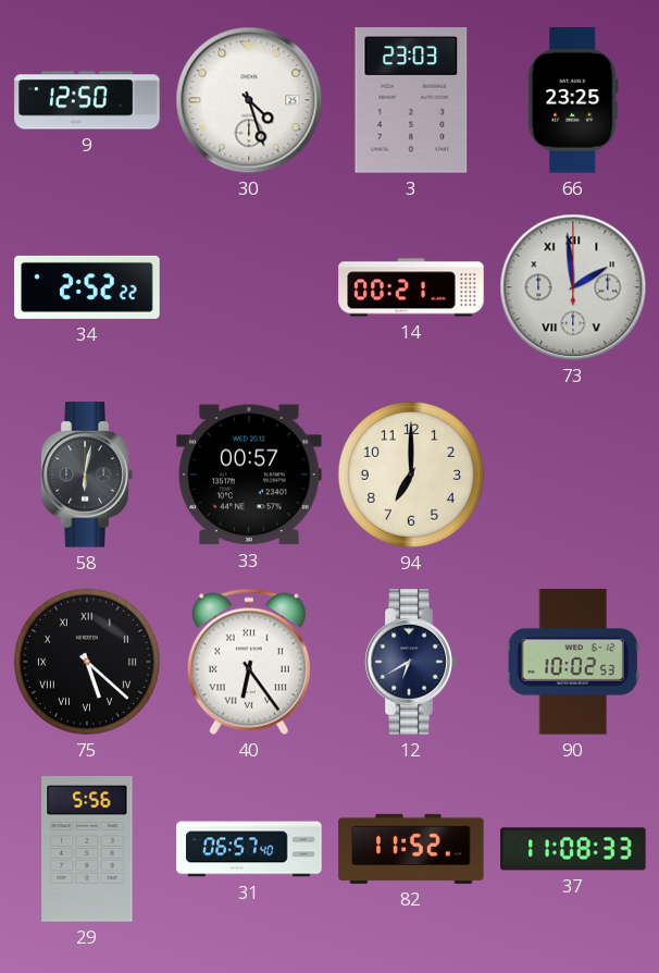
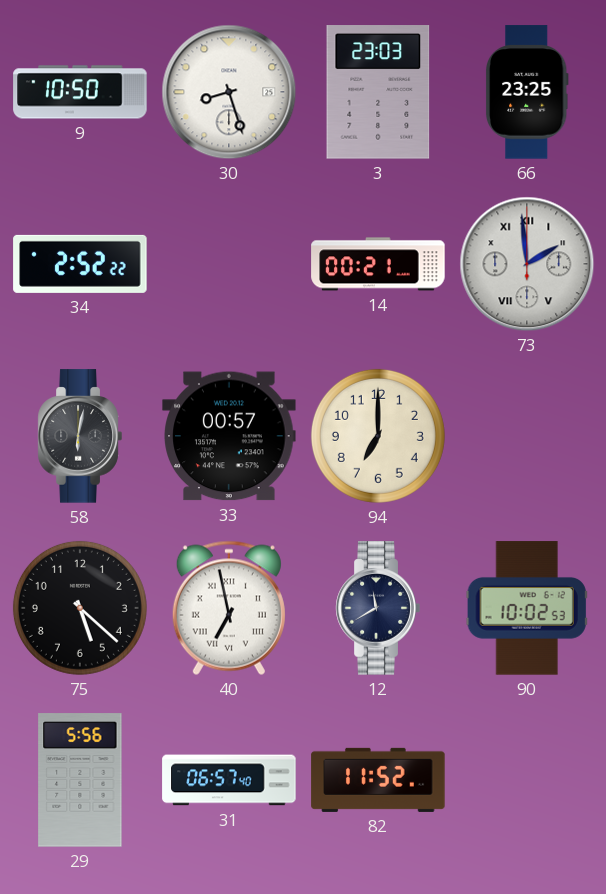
9: 12:50 -> 10:50
30: 4:27 -> 8:27
75 numerals: Roman -> Arabic
40: 6:24 -> 6:58
12: 6:40 -> 11:40
37: 11:08 -> none
